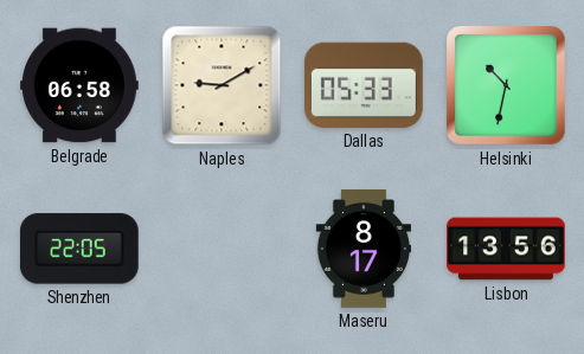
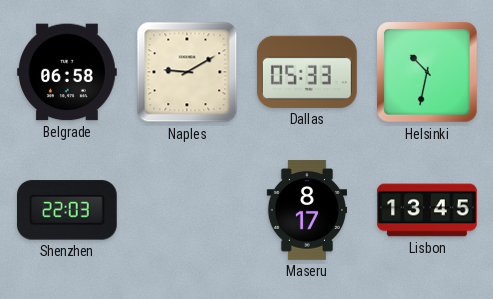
Shenzhen: 22:05 -> 22:03
Lisbon: 13:56 -> 13:45
